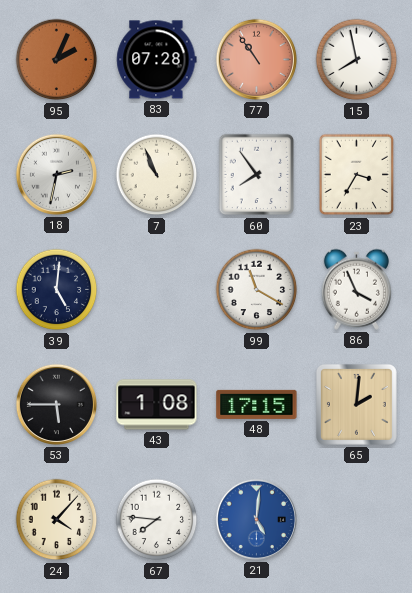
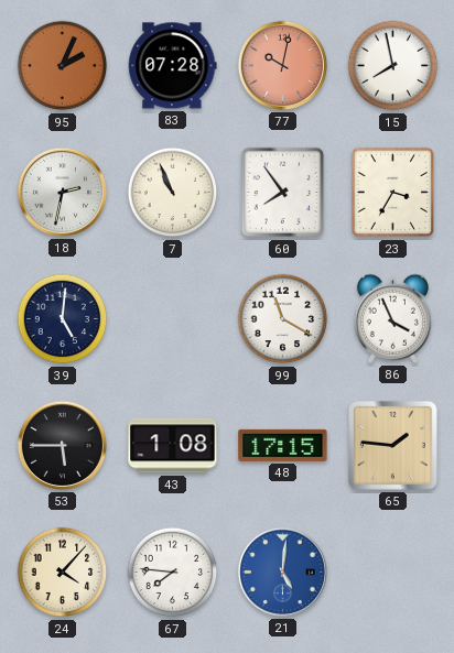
77: 10:54 -> 10:02
65: 2:01 -> 1:46
